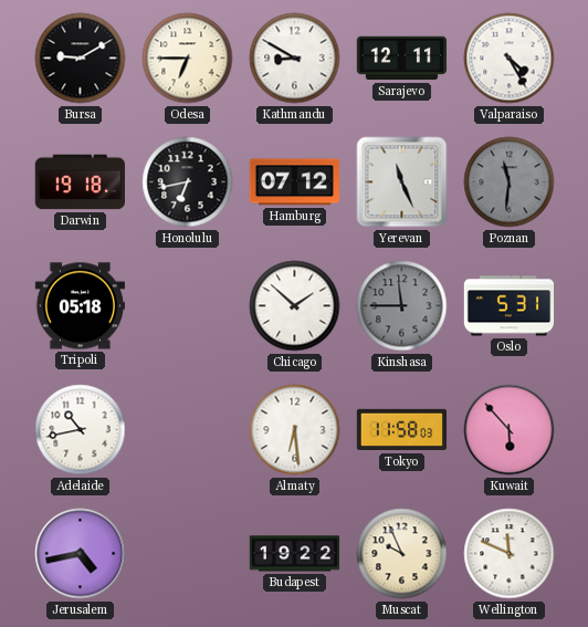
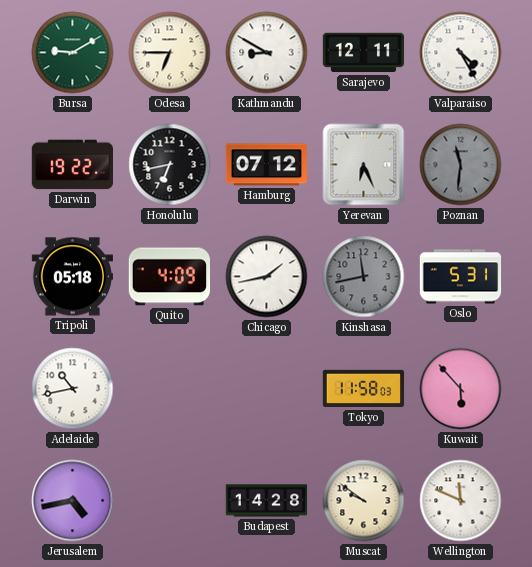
Bursa dial: black -> green
Darwin: 19:18 -> 19:22
Yerevan: 11:26 -> 6:26
Quito: none -> 4:09
Chicago: 1:52 -> 1:43
Kinshasa: 11:45 -> 11:43
Almaty: 6:29 -> none
Budapest: 19:22 -> 14:28
Muscat: 9:56 -> 9:51
